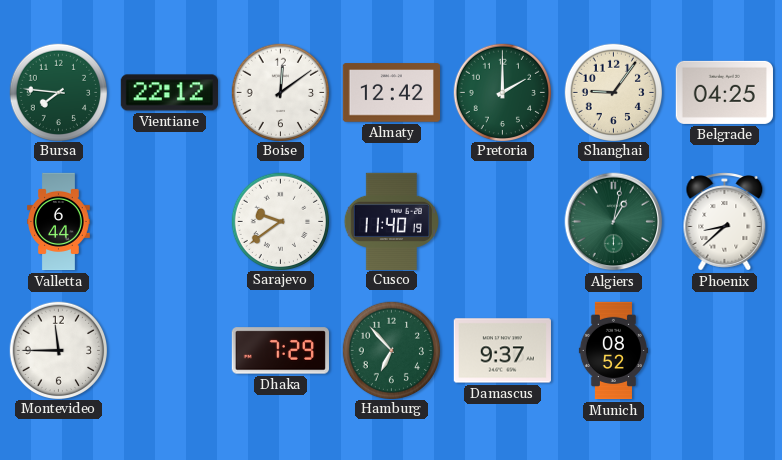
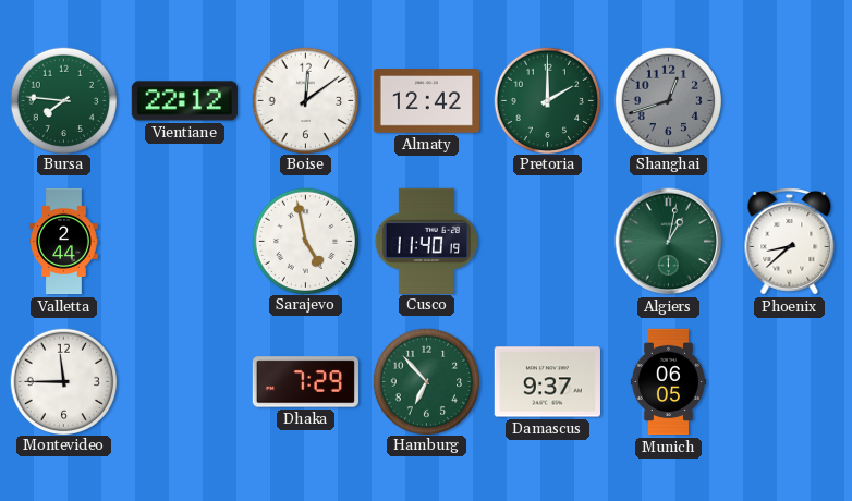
Shanghai: 9:06 -> 12:42
Shanghai dial: cream -> grey
Belgrade: 04:25 -> none
Valletta: 6:44 -> 2:44
Sarajevo: 9:39 -> 4:58
Munich: 08:52 -> 06:05
